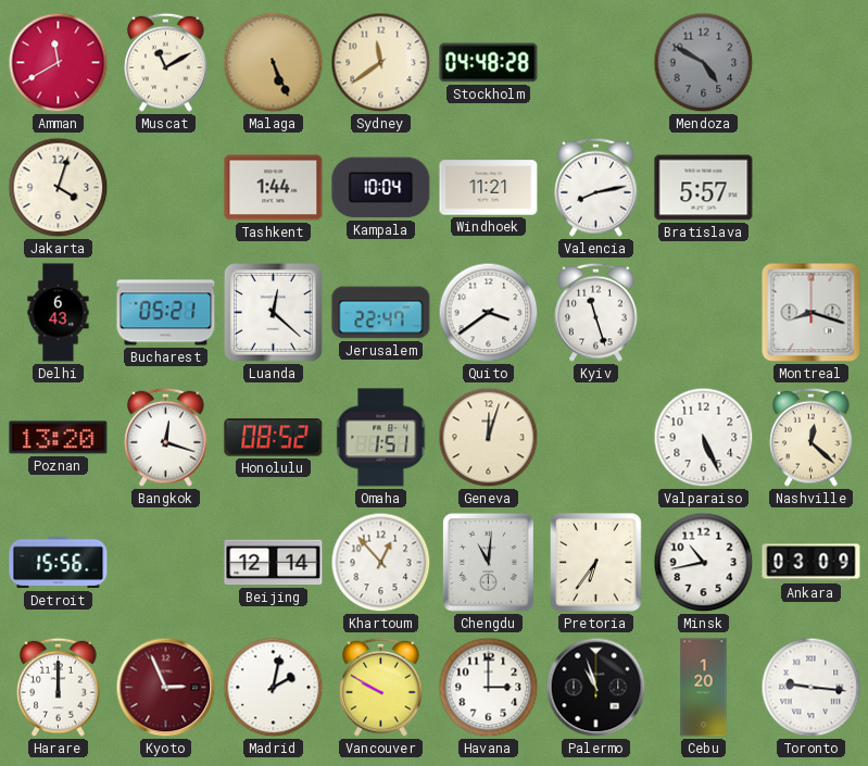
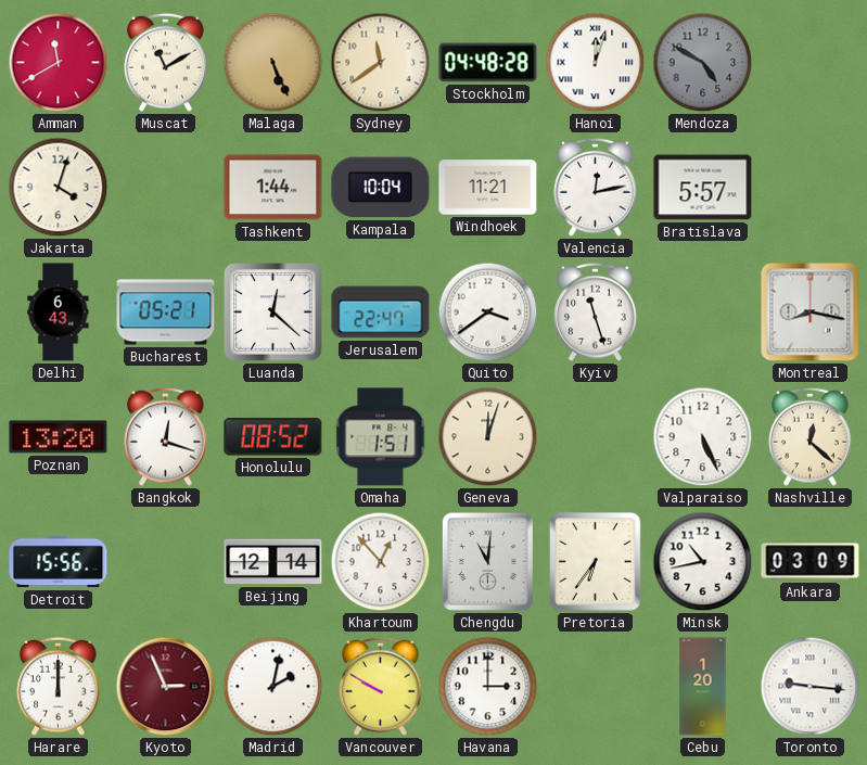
Hanoi: none -> 12:03
Valencia: 8:13 -> 12:13
Montreal: 8:18 -> 8:17
Palermo: 10:57 -> none
